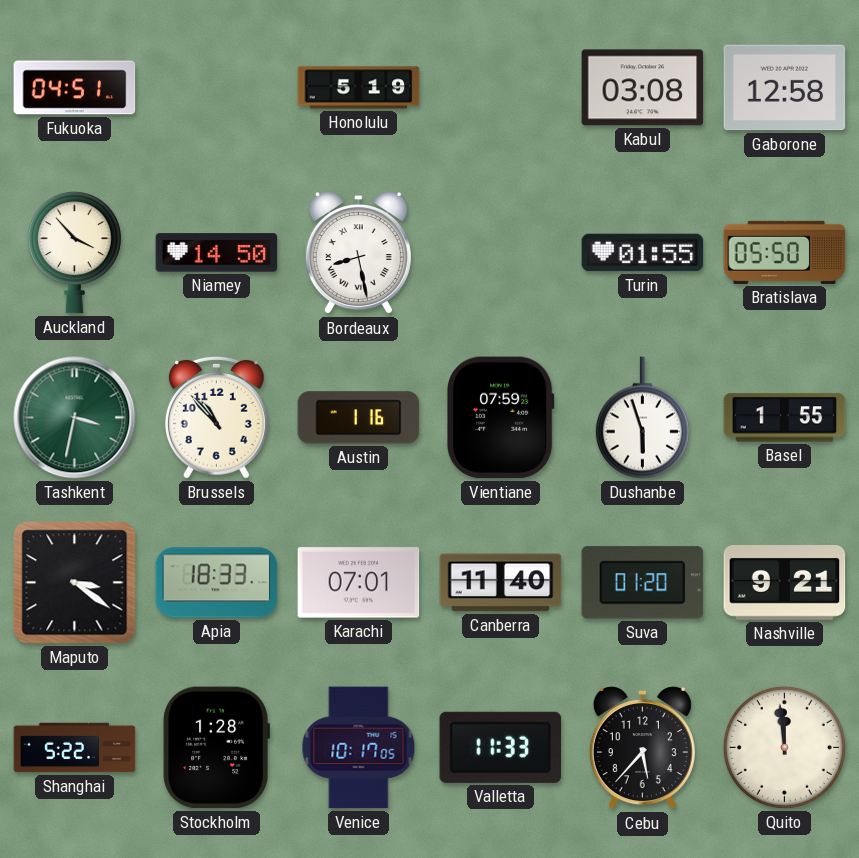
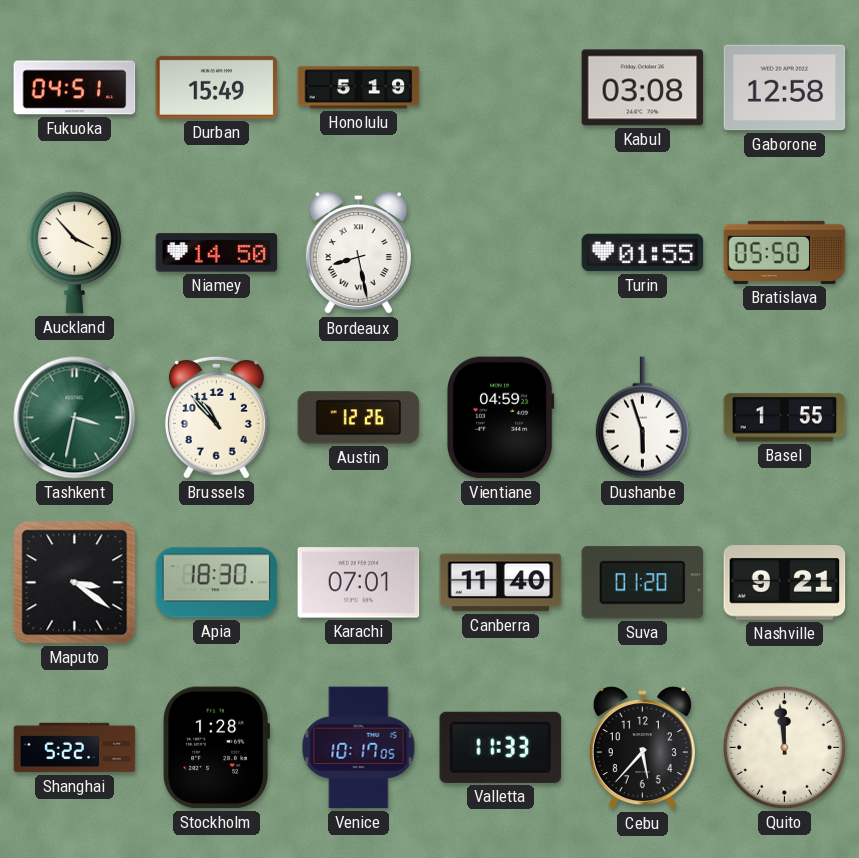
Durban: none -> 15:49
Austin: 1:16 -> 12:26
Vientiane: 07:59 -> 04:59
Apia: 18:33 -> 18:30
